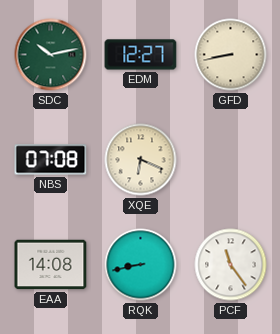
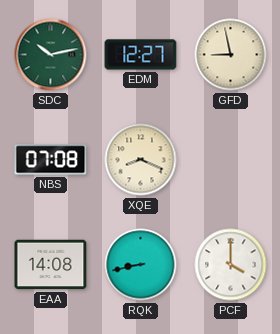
GFD: 8:43 -> 8:58
XQE: 6:19 -> 8:19
PCF: 11:24 -> 4:00
